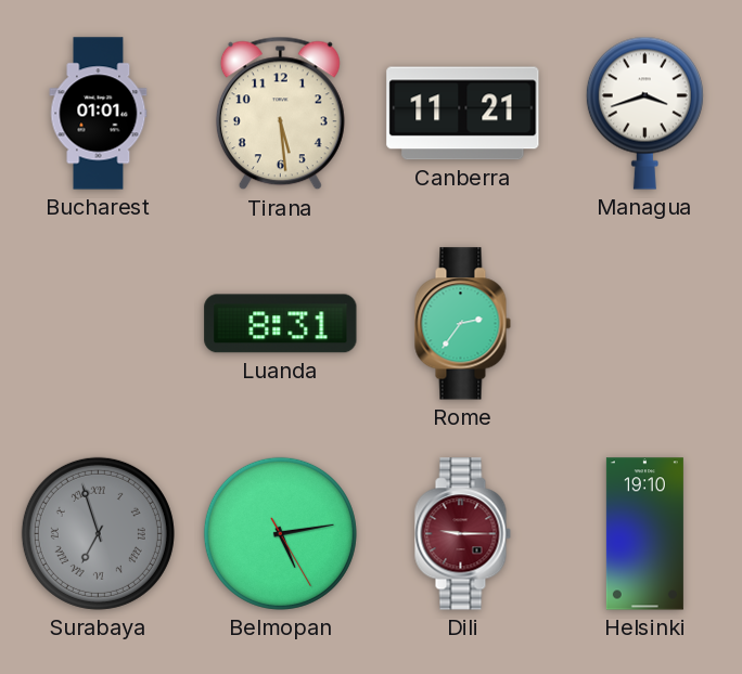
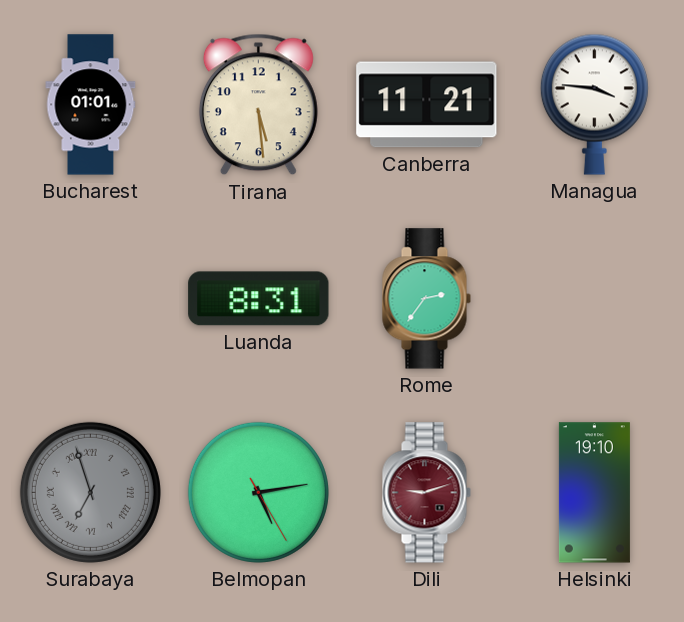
Managua: 3:42 -> 3:46
Dili: 9:15 -> 9:12
